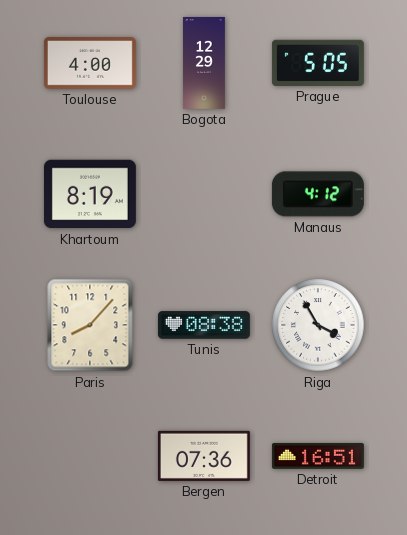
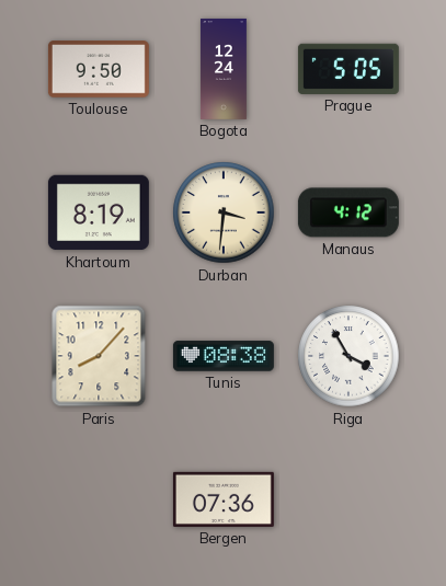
Toulouse: 4:00 -> 9:50
Bogota: 12:29 -> 12:24
Durban: none -> 3:31
Detroit: 16:51 -> none
